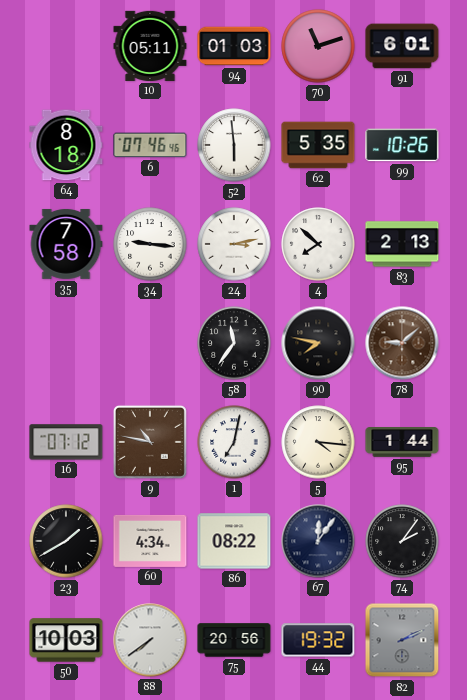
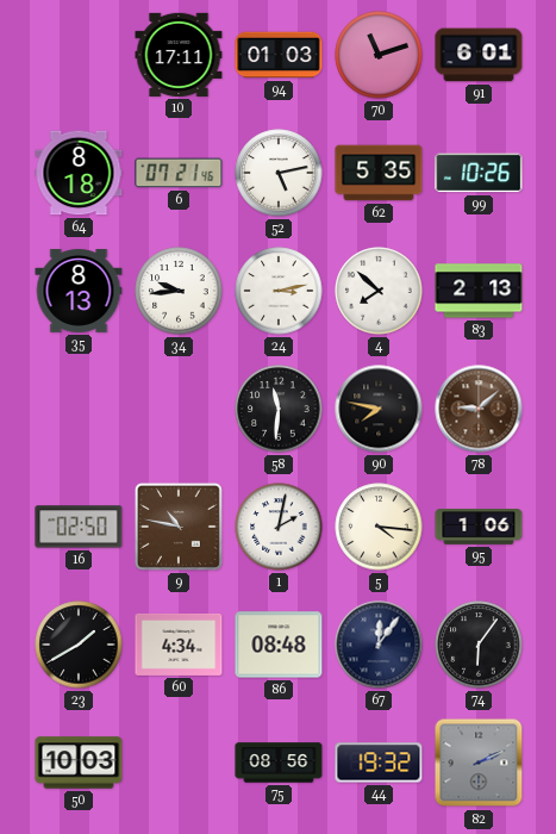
10: 05:11 -> 17:11
6: 07:46 -> 07:21
52: 5:59 -> 5:13
35: 7:58 -> 8:13
34: 9:16 -> 9:44
58: 11:36 -> 11:31
16: 07:12 -> 02:50
1: 7:02 -> 2:02
95: 1:44 -> 1:06
86: 08:22 -> 08:48
74: 2:06 -> 6:06
88: 7:39 -> none
75: 20:56 -> 08:56
